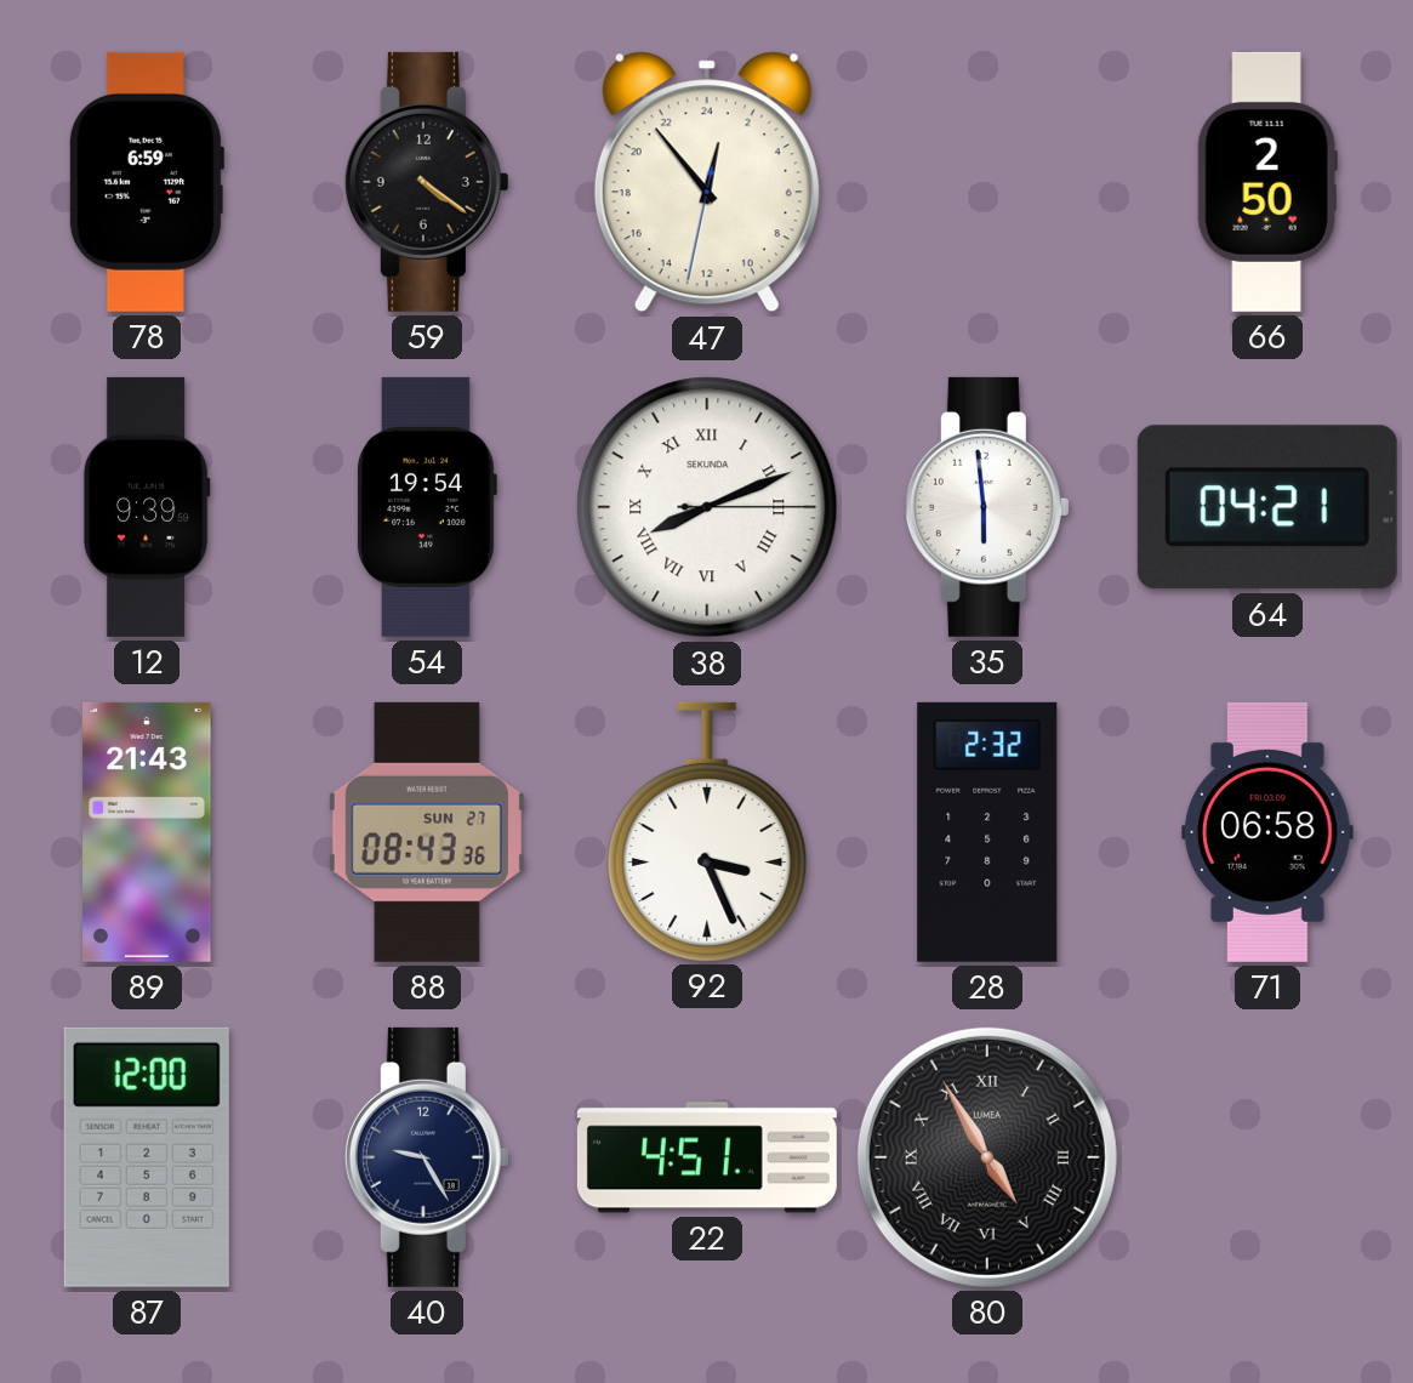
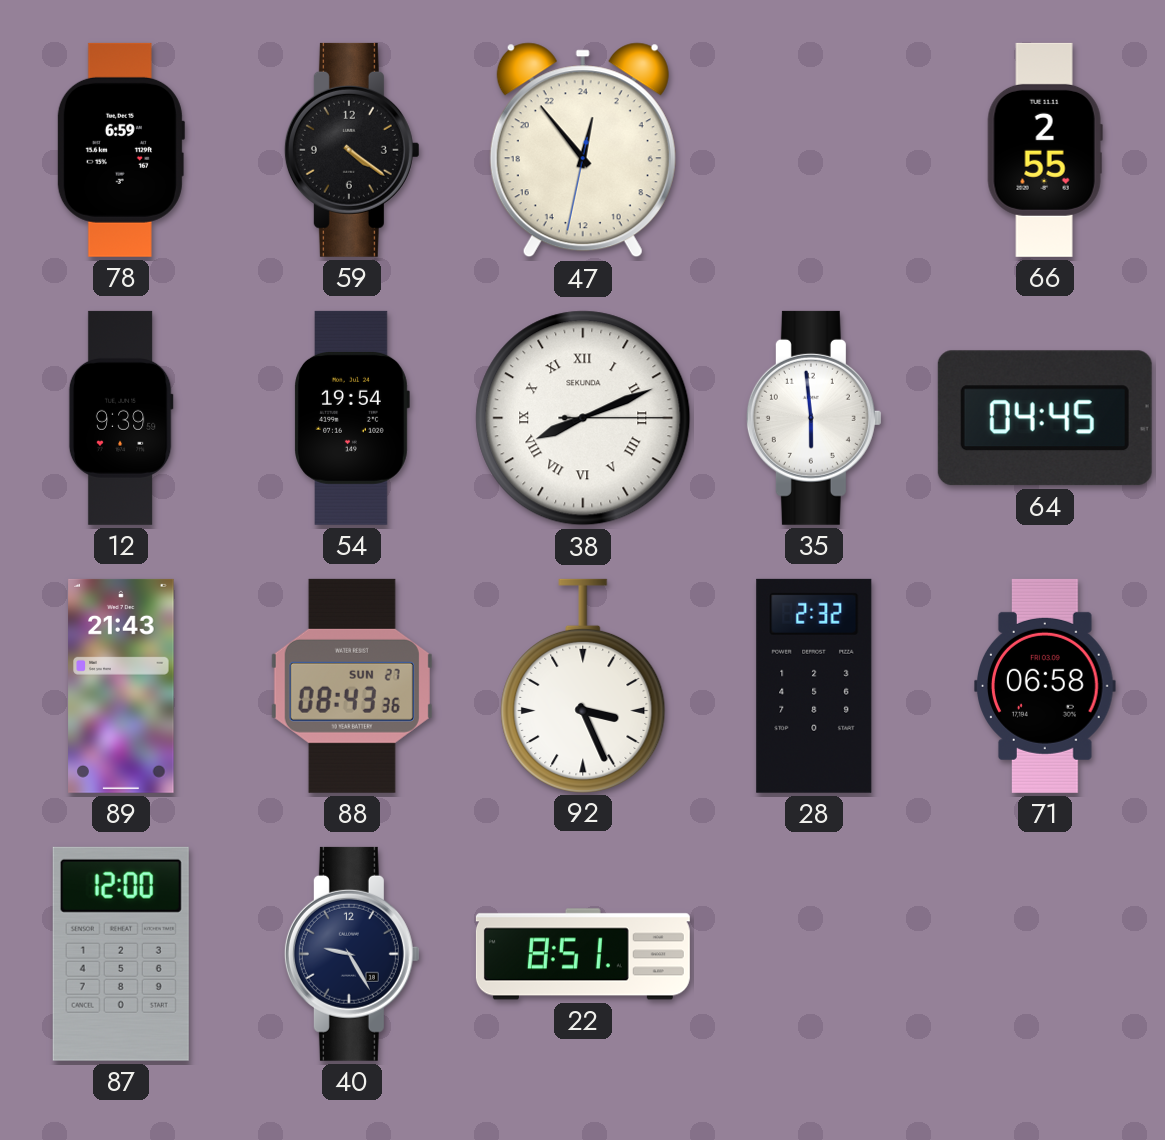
66: 2:50 -> 2:55
64: 04:21 -> 04:45
22: 4:51 -> 8:51
80: 4:55 -> none
